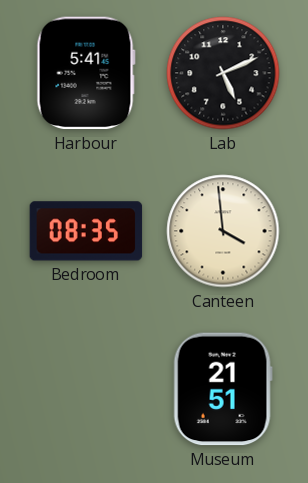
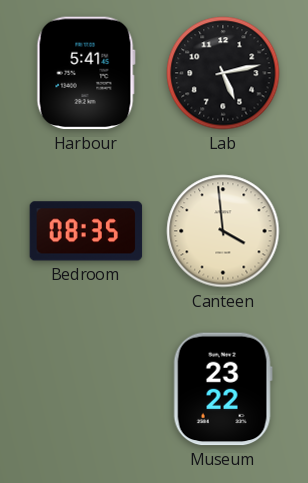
Lab: 5:11 -> 5:13
Museum: 21:51 -> 23:22
